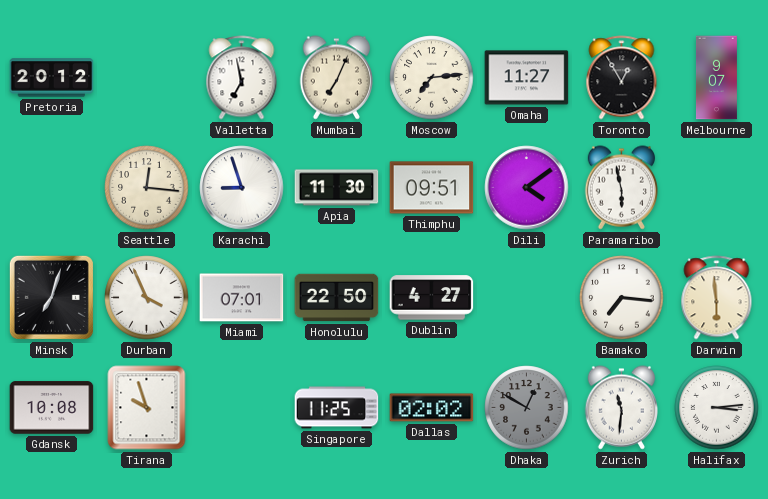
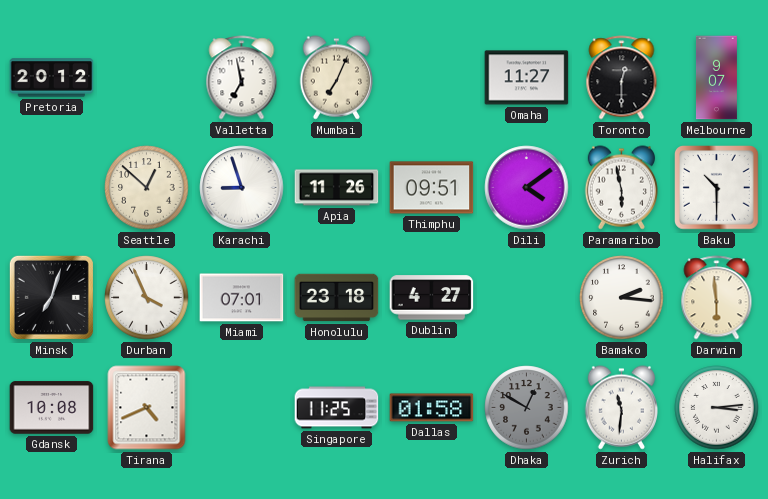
Moscow: 7:14 -> none
Toronto: 12:55 -> 12:30
Seattle: 12:16 -> 12:52
Apia: 11:30 -> 11:26
Baku: none -> 10:30
Honolulu: 22:50 -> 23:18
Bamako: 7:16 -> 2:16
Tirana: 9:57 -> 4:41
Dallas: 02:02 -> 01:58
